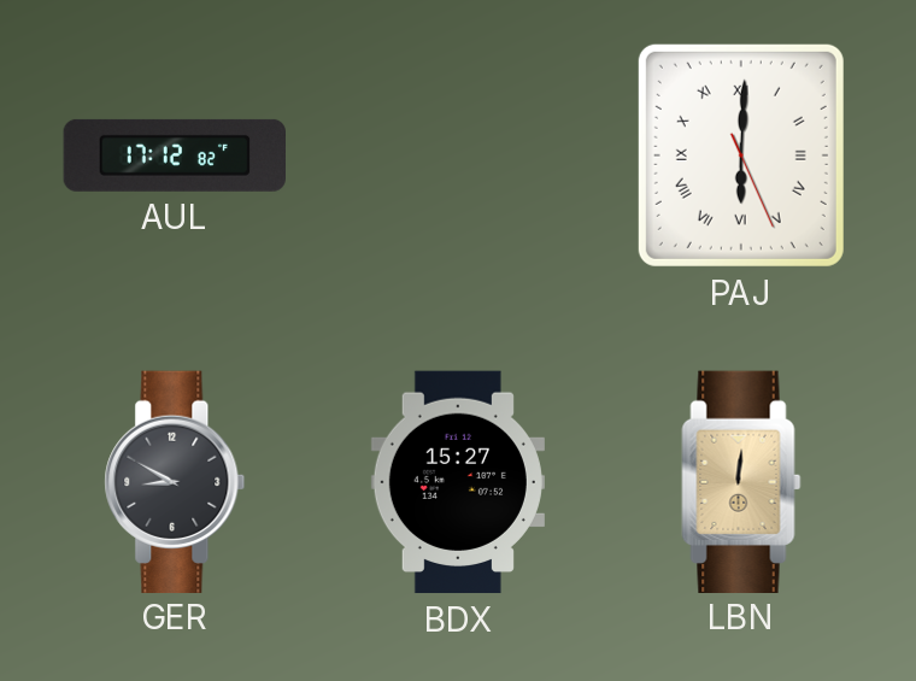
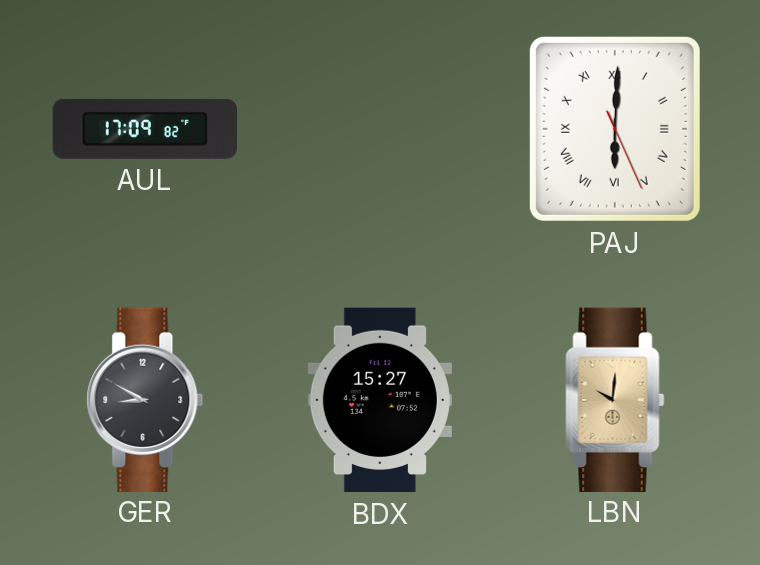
AUL: 17:12 -> 17:09
LBN: 12:01 -> 10:01
